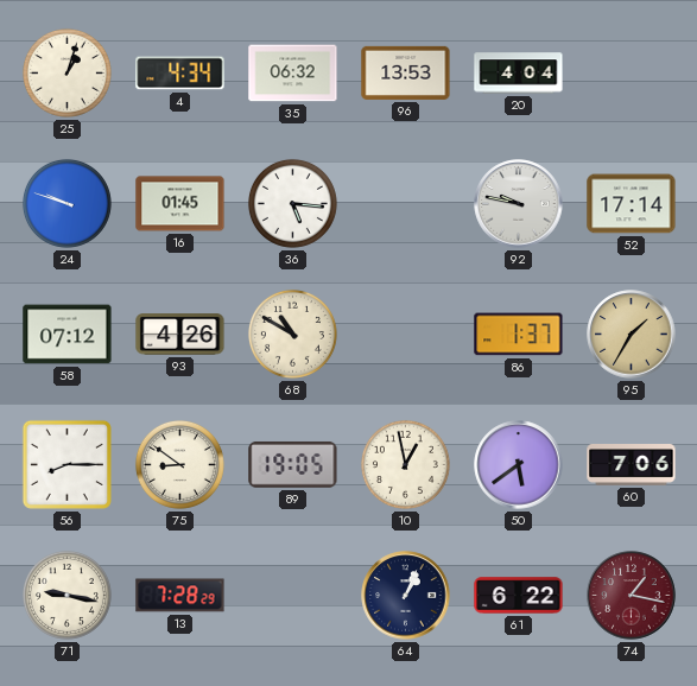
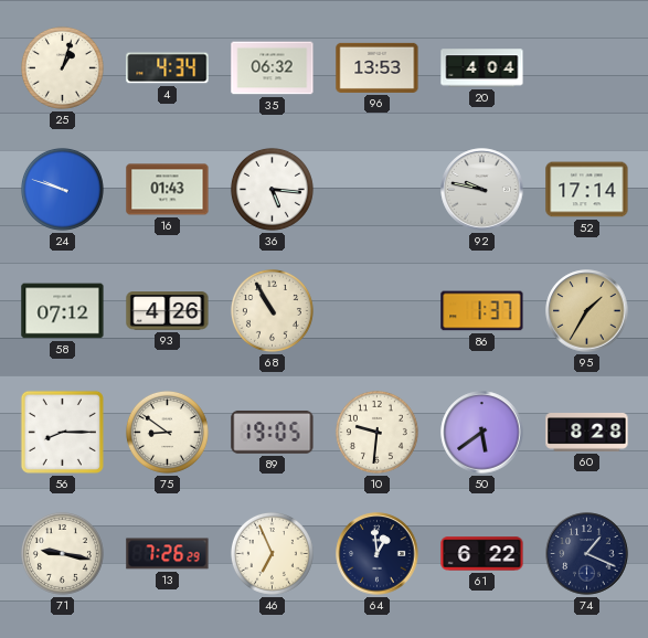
16: 01:45 -> 01:43
68: 10:50 -> 10:55
10: 12:58 -> 9:31
60: 7:06 -> 8:28
13: 7:28 -> 7:26
46: none -> 6:56
64: 1:04 -> 12:59
74: 1:17 -> 1:19
74 dial: burgundy -> navy
